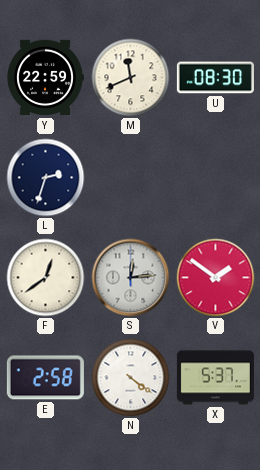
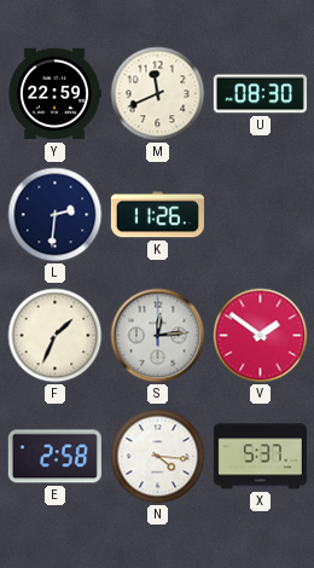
L: 2:33 -> 2:31
K: none -> 11:26
F: 12:39 -> 1:34
N: 4:21 -> 4:16
